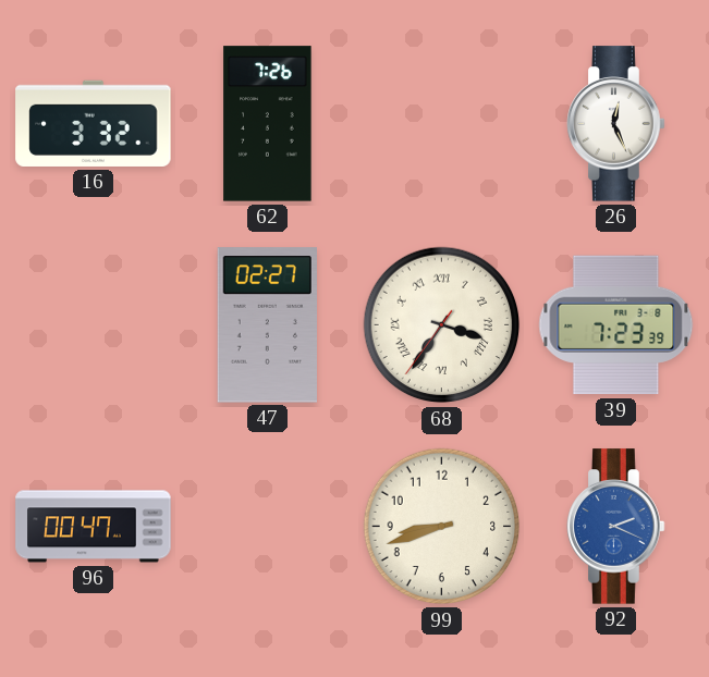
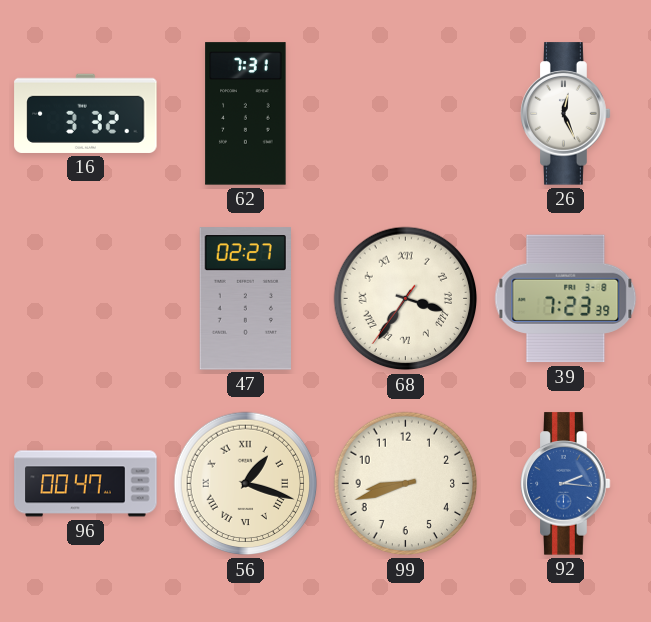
62: 7:26 -> 7:31
56: none -> 1:18
92: 2:19 -> 2:16
